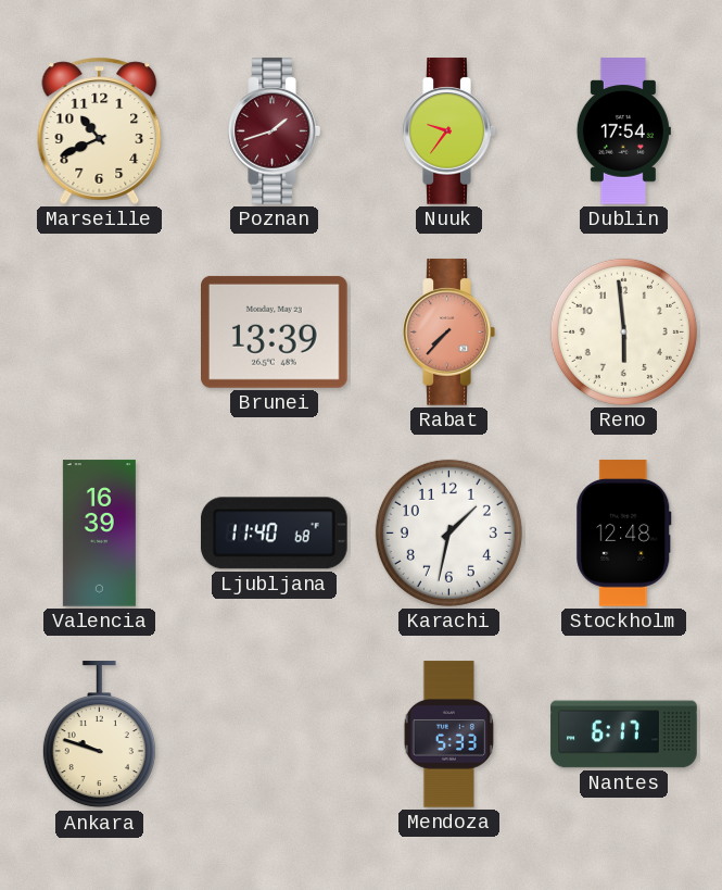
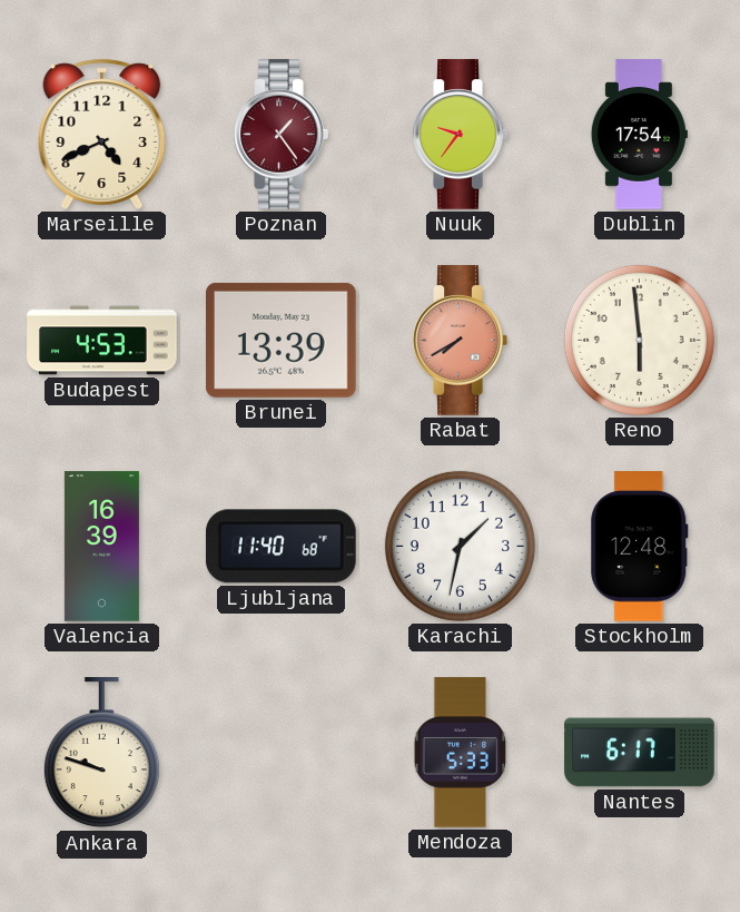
Marseille: 10:41 -> 4:41
Poznan: 1:42 -> 1:24
Budapest: none -> 4:53
Rabat: 7:37 -> 7:40
